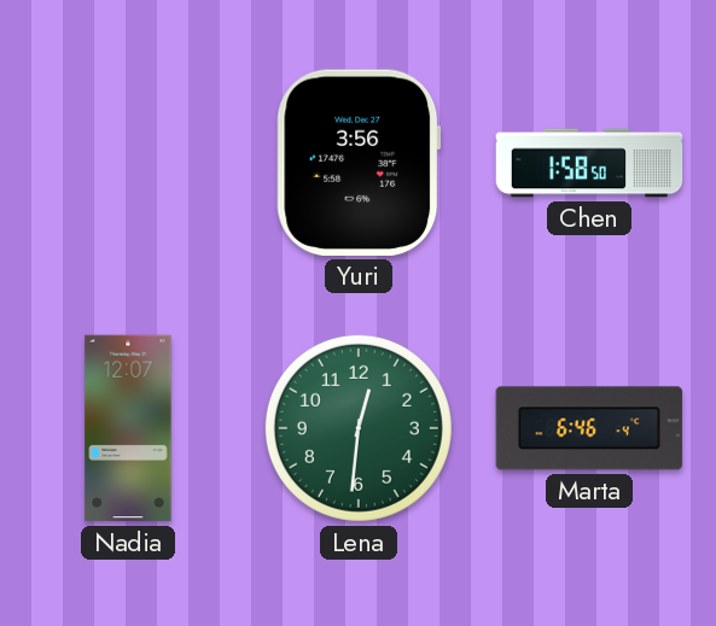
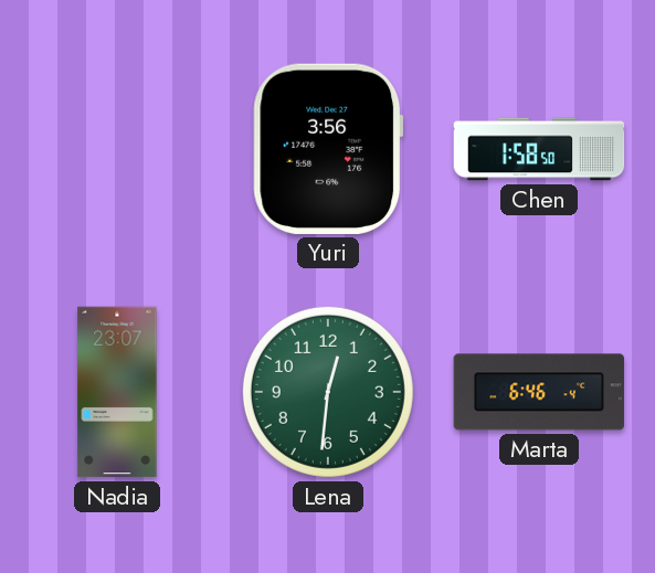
Nadia: 12:07 -> 23:07
